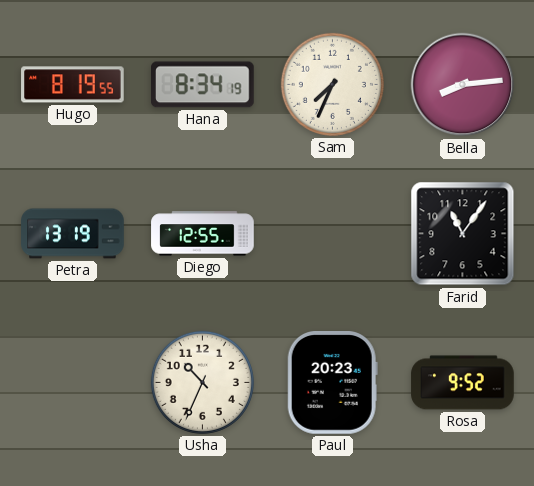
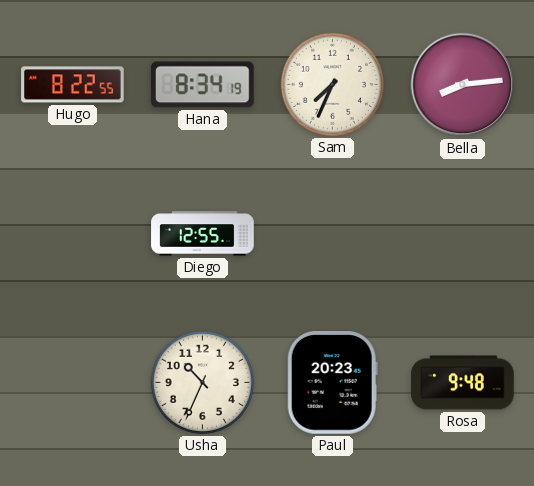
Hugo: 8:19 -> 8:22
Petra: 13:19 -> none
Farid: 11:06 -> none
Rosa: 9:52 -> 9:48
